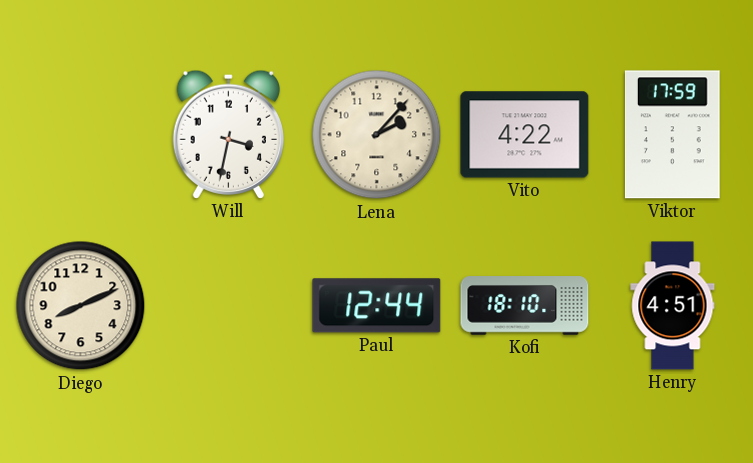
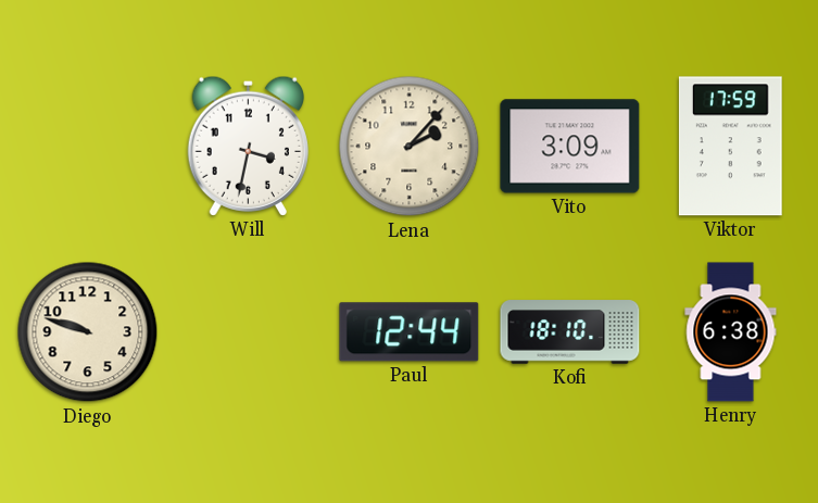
Vito: 4:22 -> 3:09
Diego: 8:11 -> 9:48
Henry: 4:51 -> 6:38
